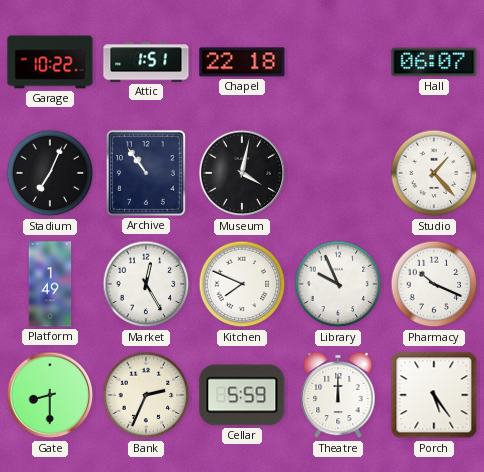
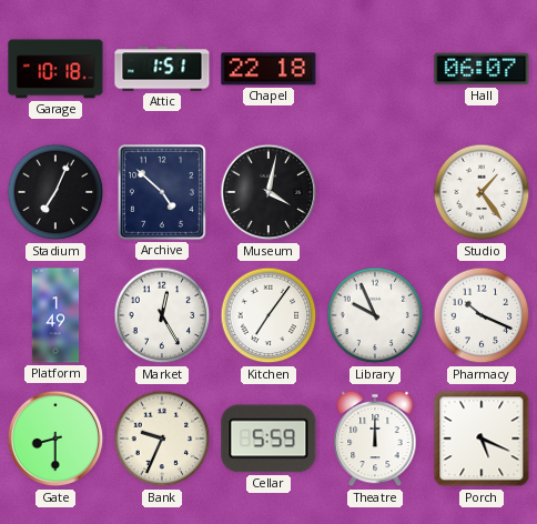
Garage: 10:22 -> 10:18
Archive: 10:54 -> 4:52
Studio: 1:23 -> 1:24
Kitchen: 7:49 -> 7:06
Bank: 2:34 -> 9:34
Porch: 5:24 -> 5:19
